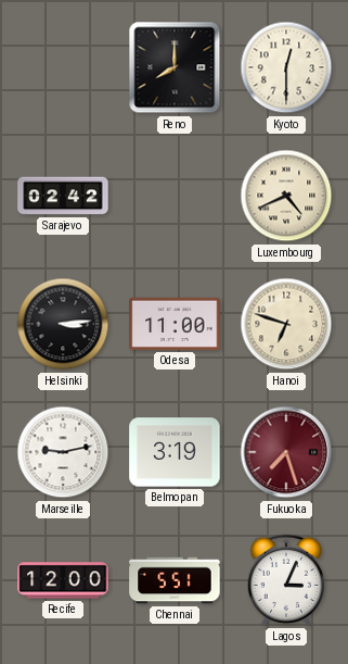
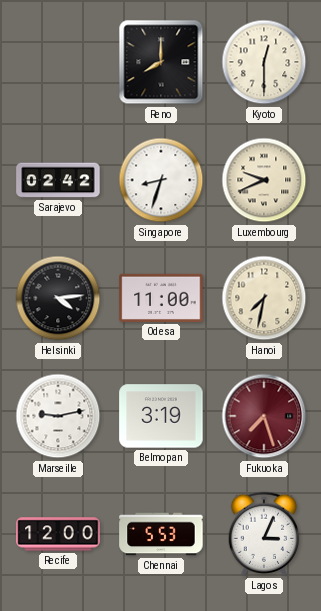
Singapore: none -> 8:33
Luxembourg: 4:41 -> 9:41
Helsinki: 3:14 -> 4:14
Hanoi: 6:48 -> 7:32
Chennai: 5:51 -> 5:53
